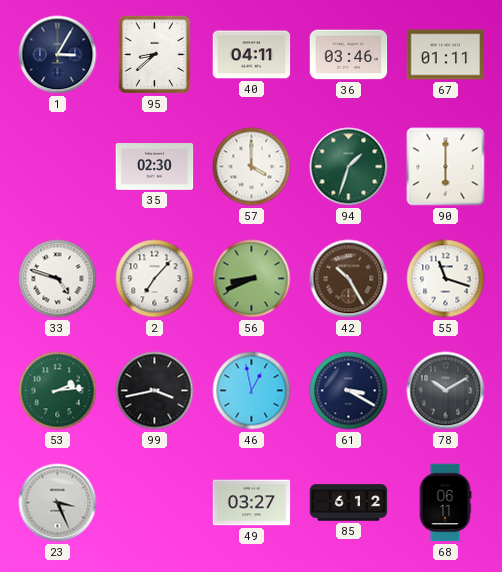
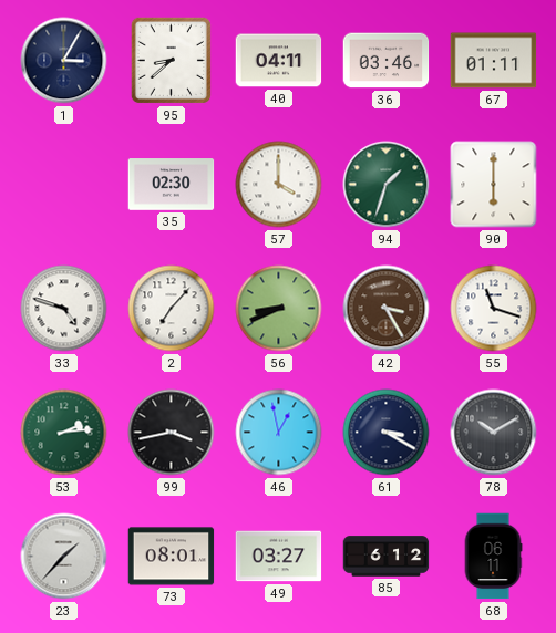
42: 10:25 -> 3:25
23: 3:26 -> 1:37
73: none -> 08:01
